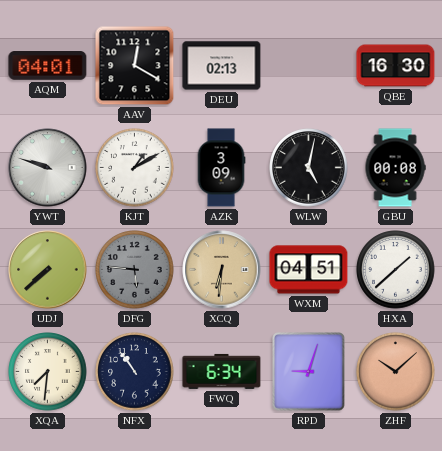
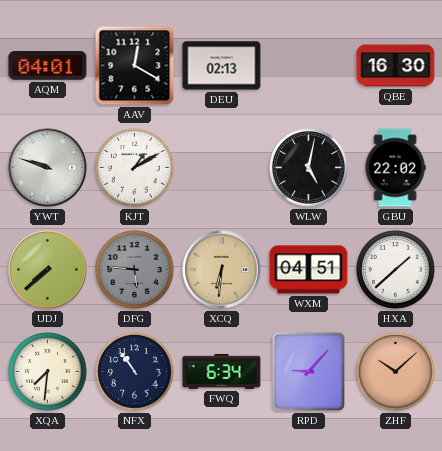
AZK: 3:09 -> none
GBU: 00:08 -> 22:02
RPD: 9:03 -> 9:07
